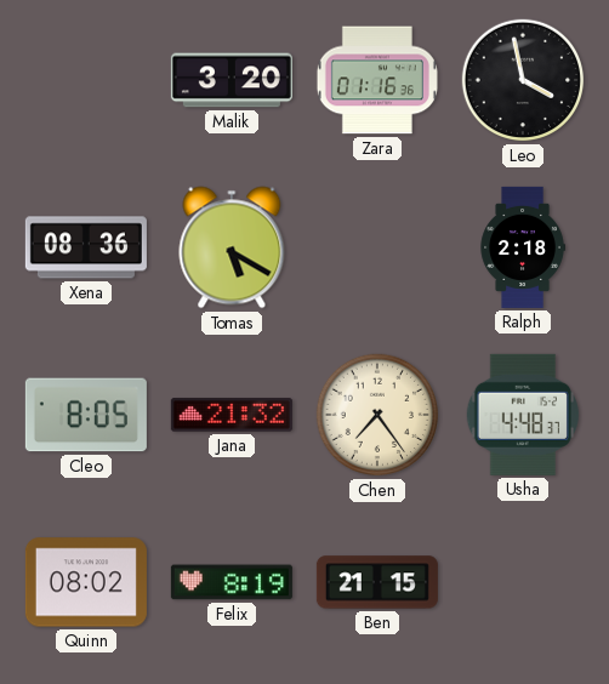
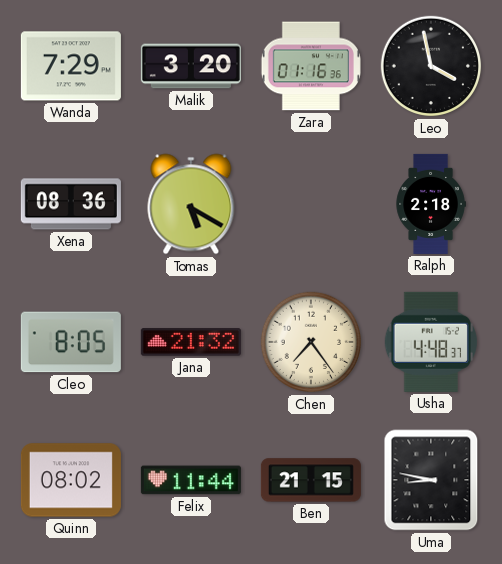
Wanda: none -> 7:29
Felix: 8:19 -> 11:44
Uma: none -> 8:47
